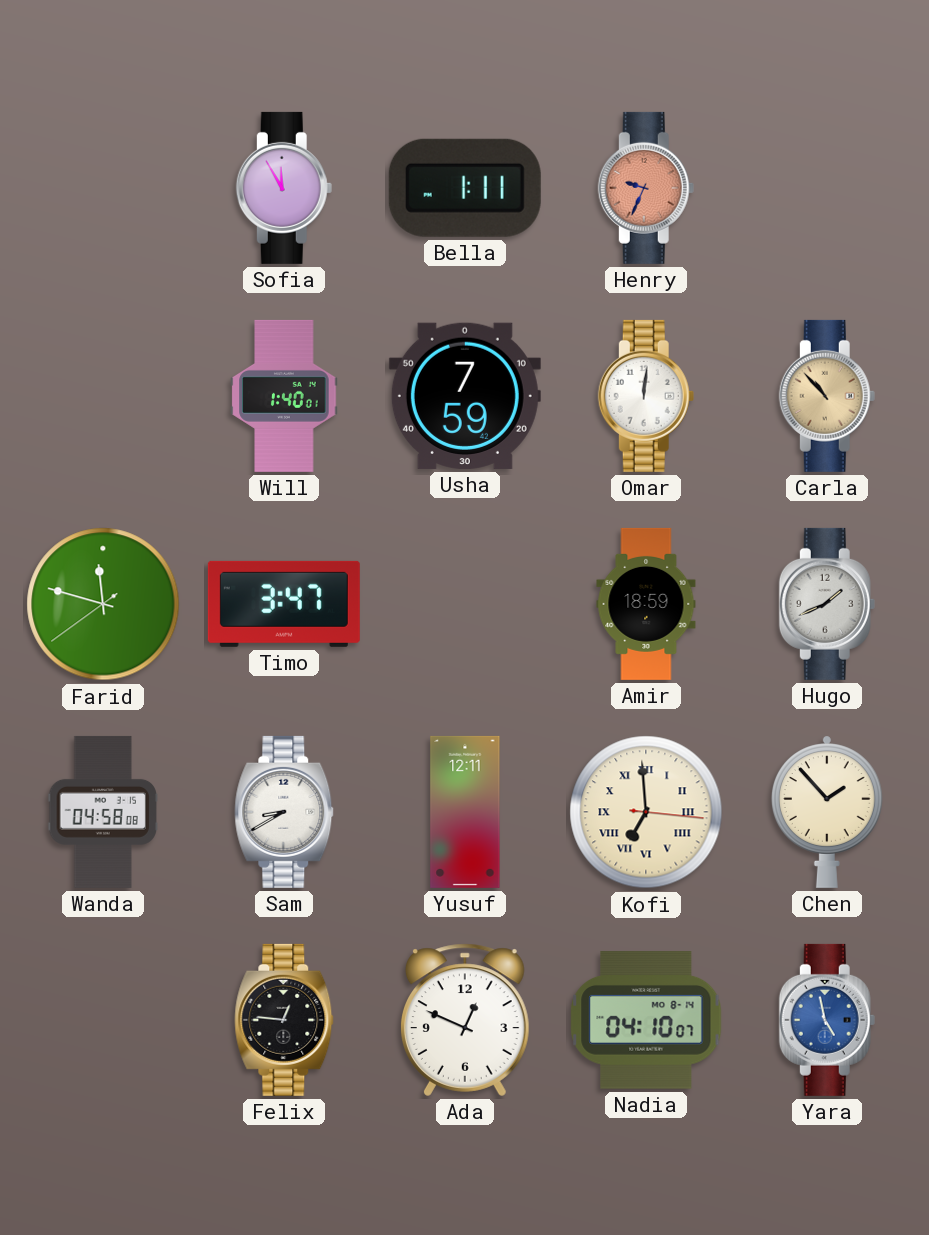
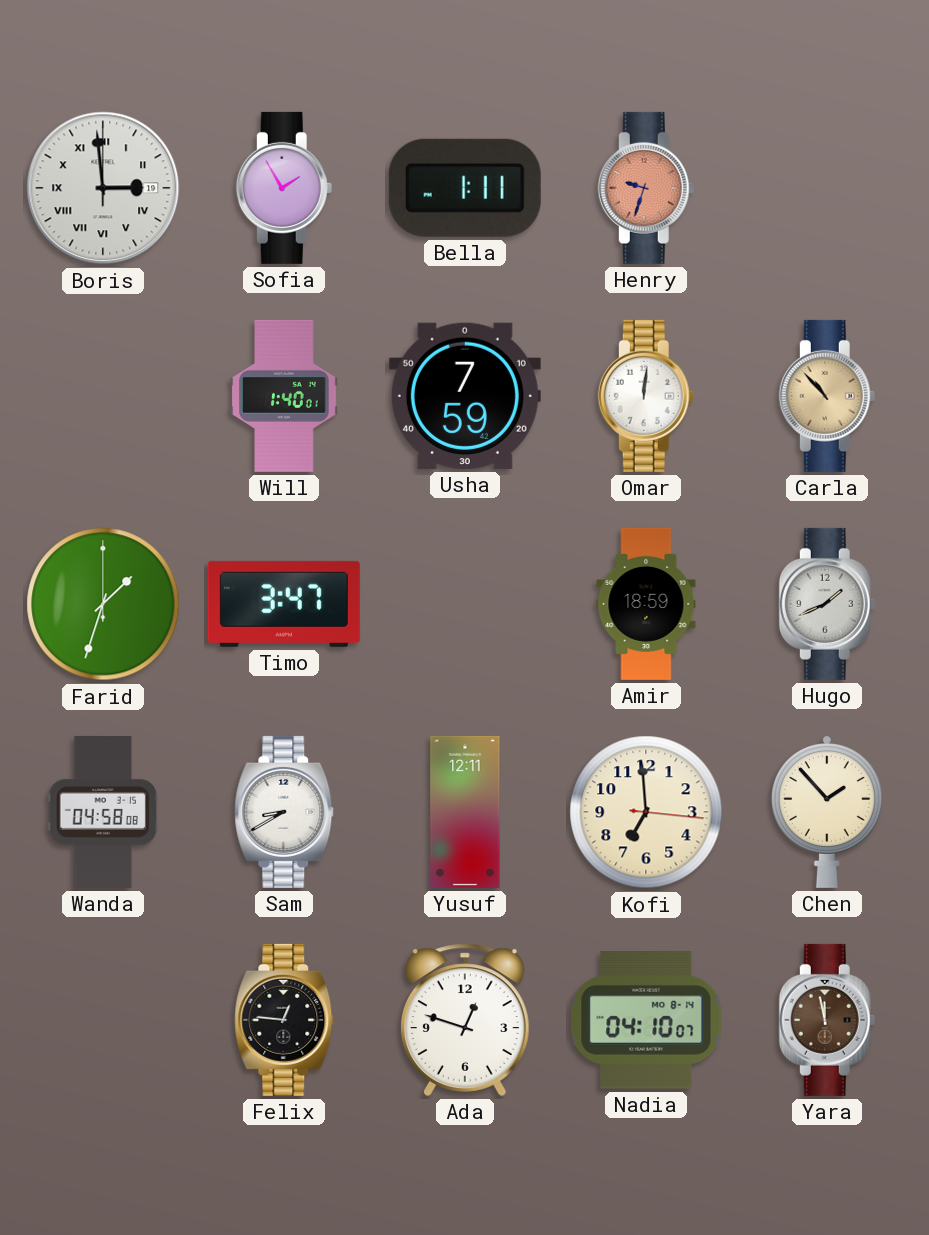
Boris: none -> 2:59
Sofia: 11:55 -> 1:55
Henry: 9:34 -> 9:33
Farid: 11:47 -> 1:33
Kofi numerals: Roman -> Arabic
Ada: 12:49 -> 12:48
Yara: 4:58 -> 11:58
Yara dial: blue -> brown
